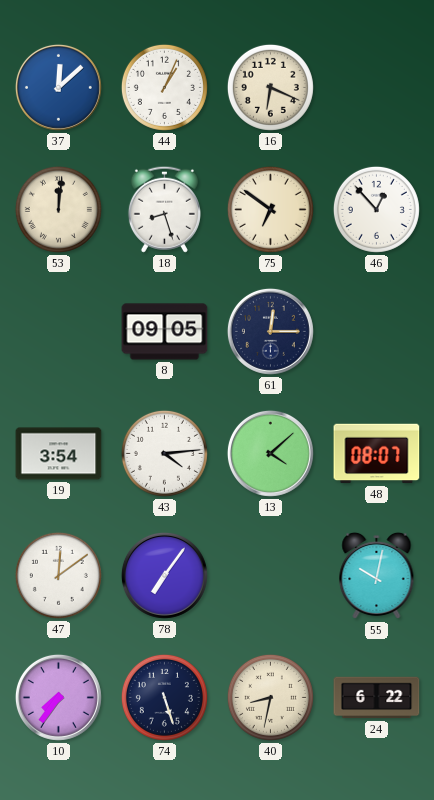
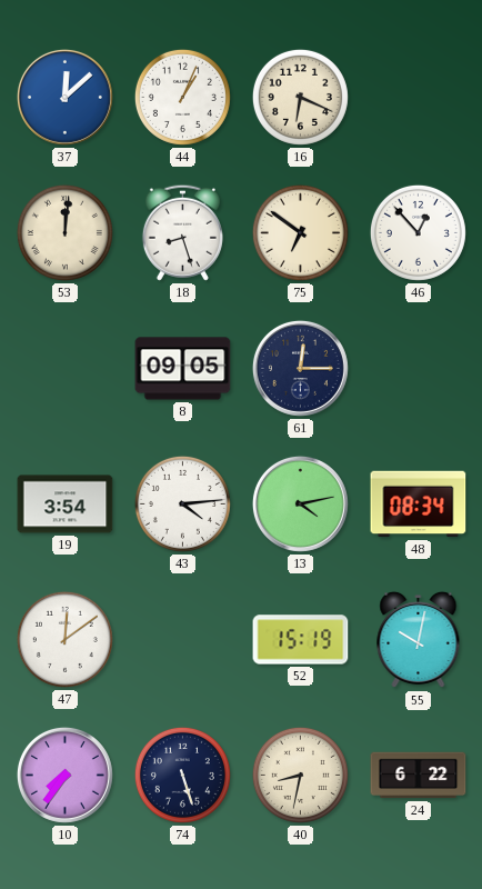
13: 4:08 -> 4:13
48: 08:07 -> 08:34
78: 7:06 -> none
52: none -> 15:19
